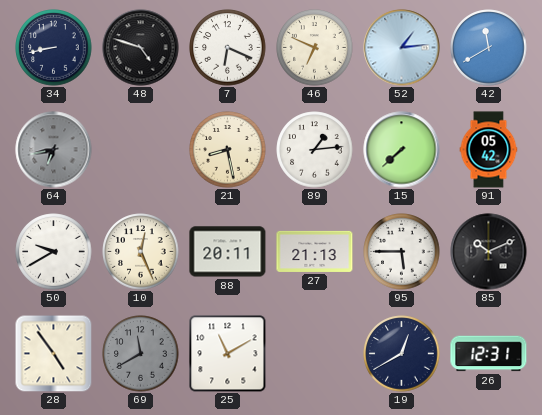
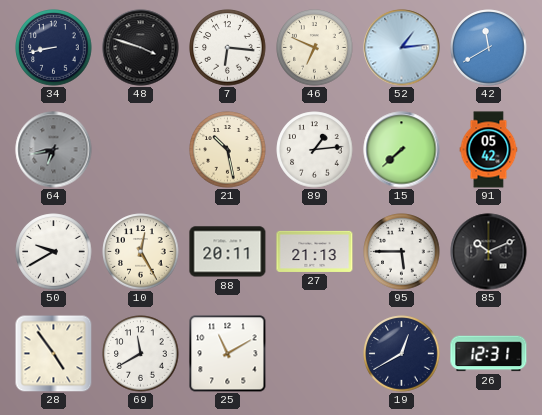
48: 4:48 -> 3:48
7: 6:19 -> 6:16
21: 8:28 -> 10:28
10: 12:26 -> 12:25
69 dial: grey -> white
